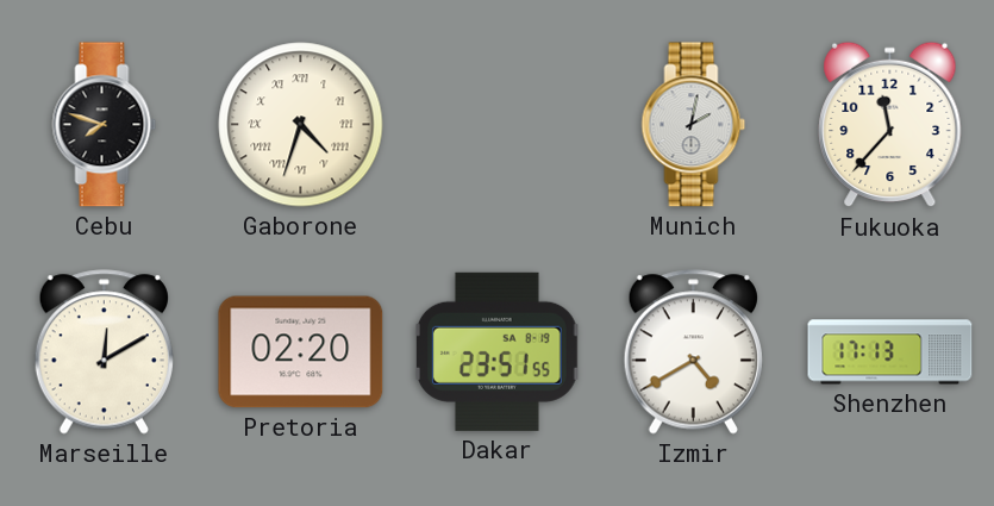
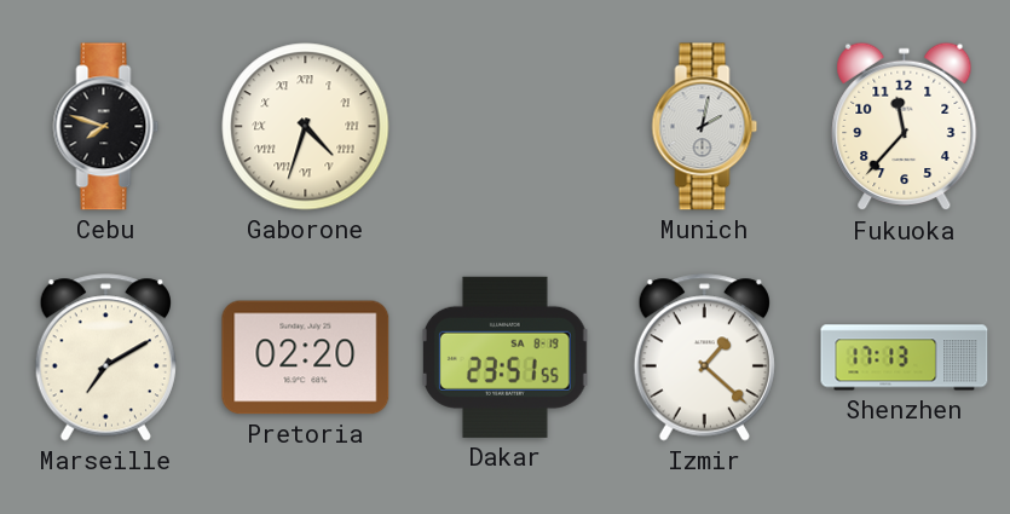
Marseille: 12:10 -> 7:10
Izmir: 4:40 -> 1:22
